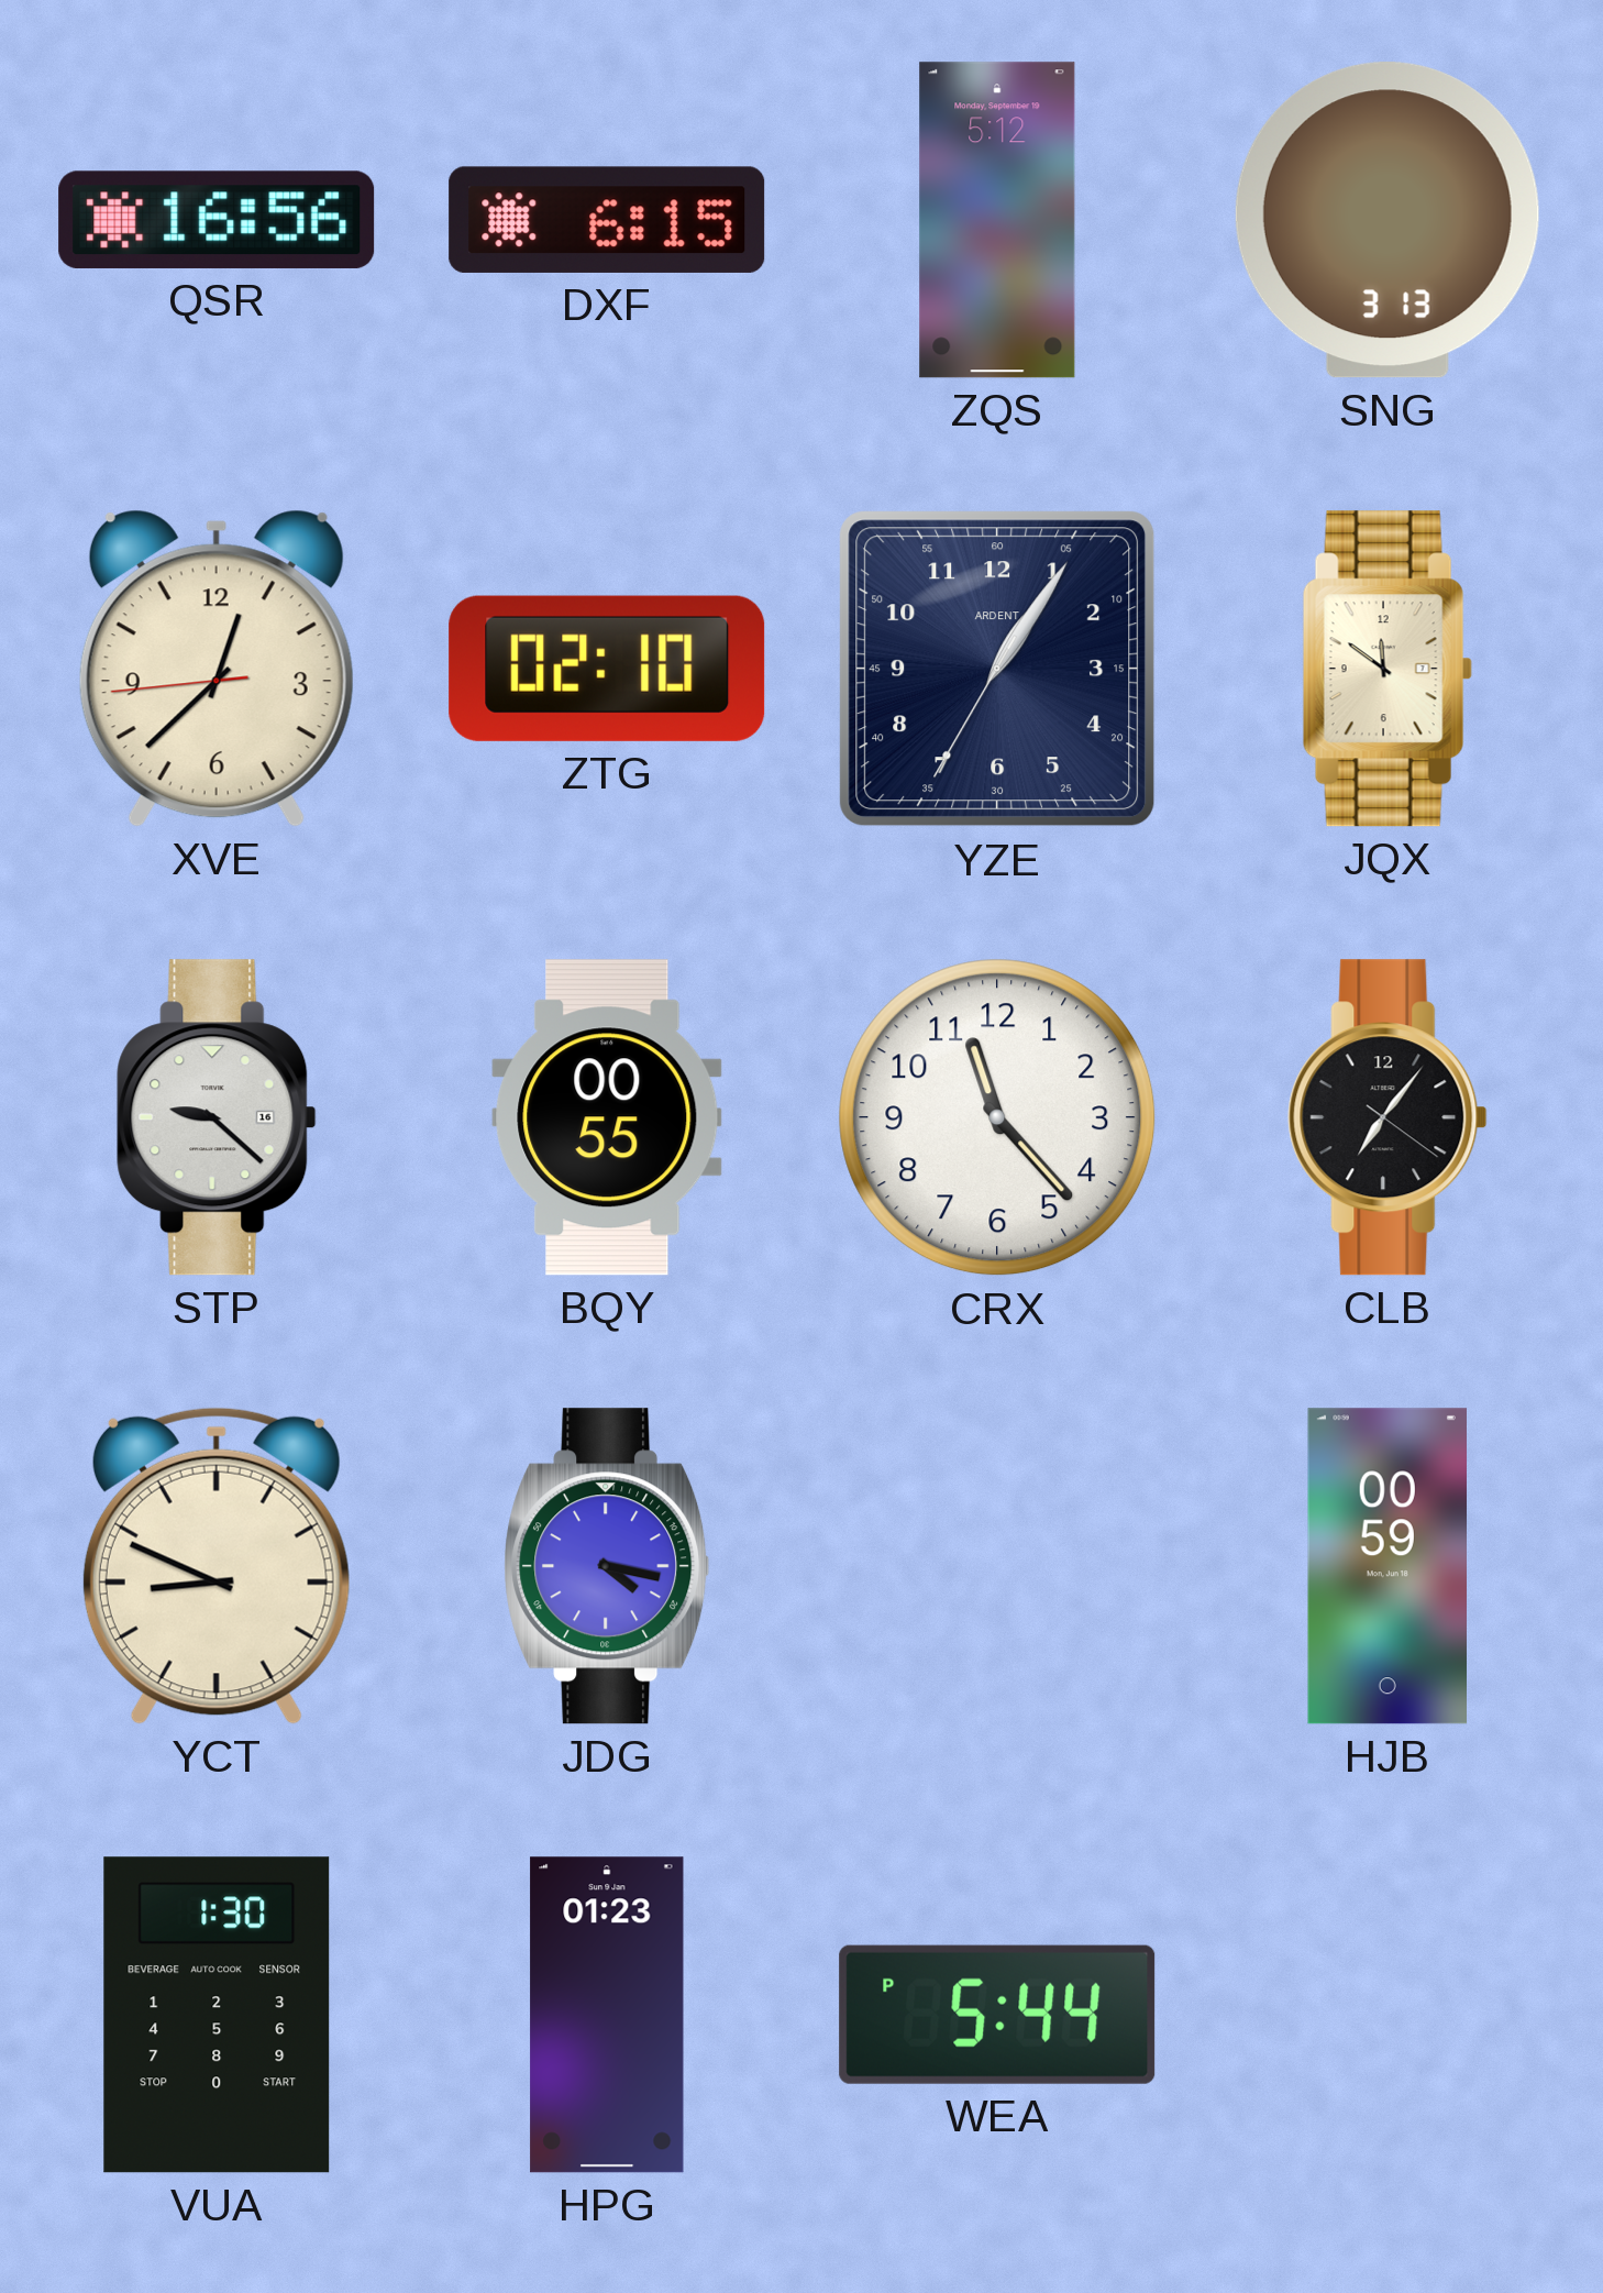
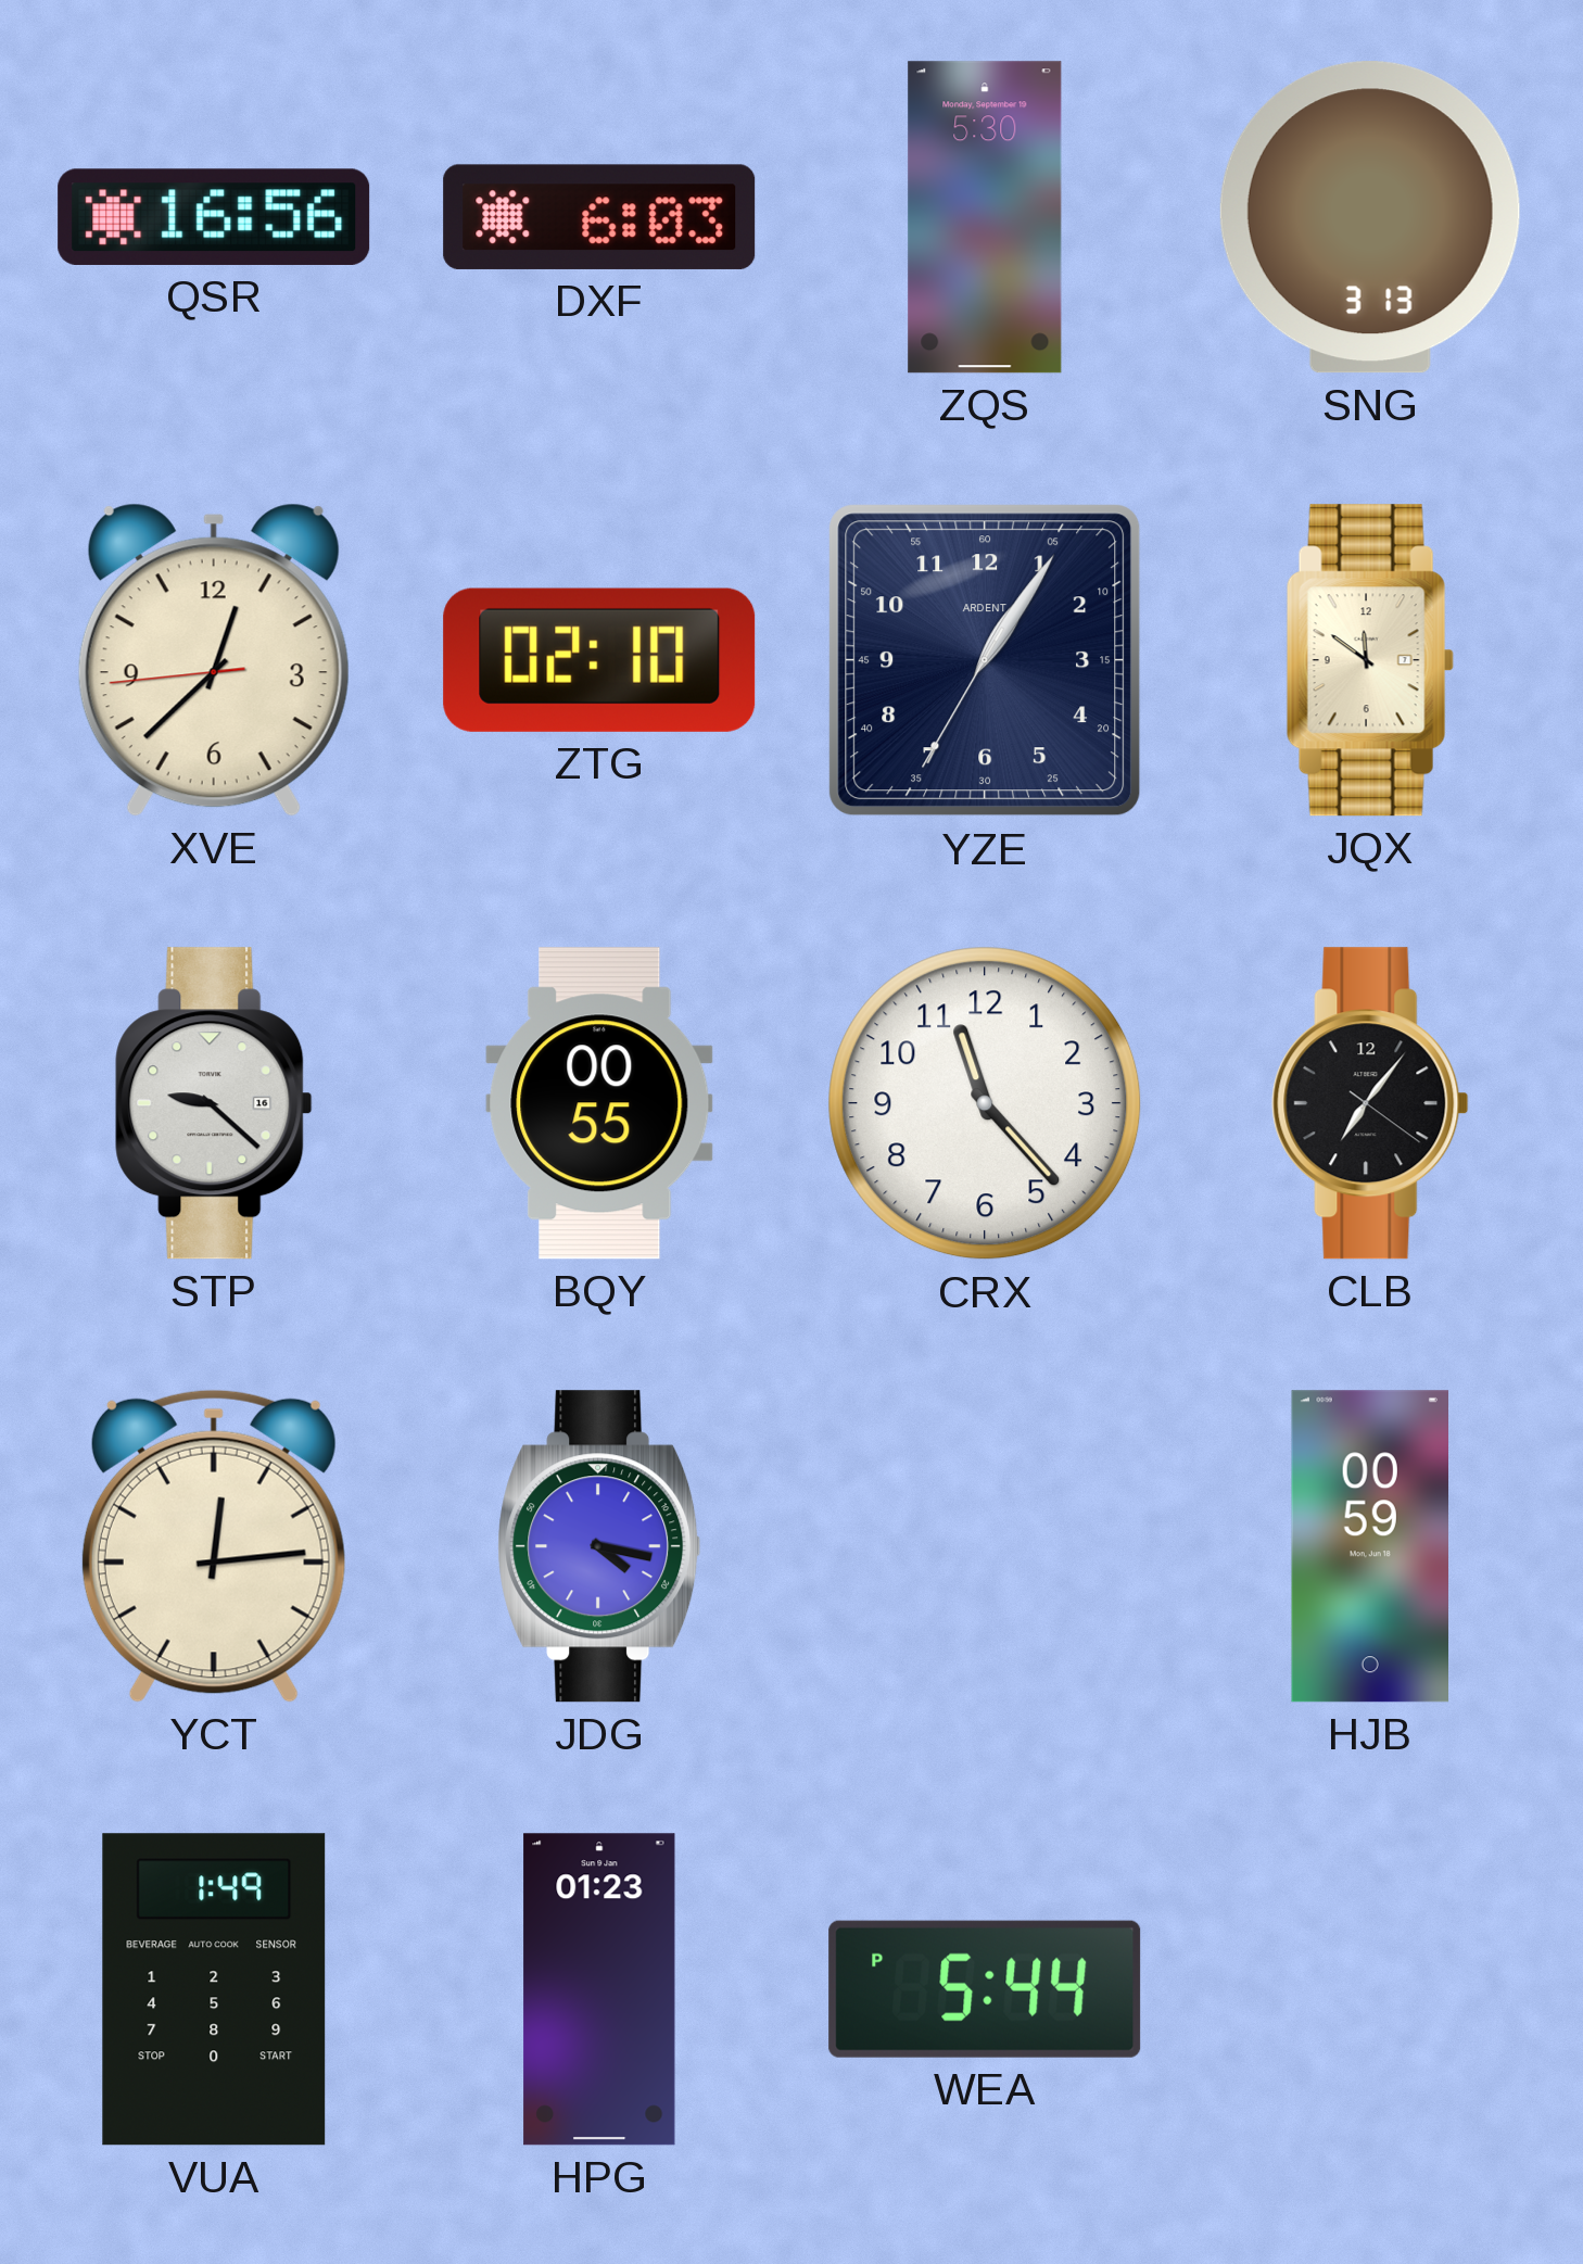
DXF: 6:15 -> 6:03
ZQS: 5:12 -> 5:30
YCT: 8:49 -> 12:14
VUA: 1:30 -> 1:49
